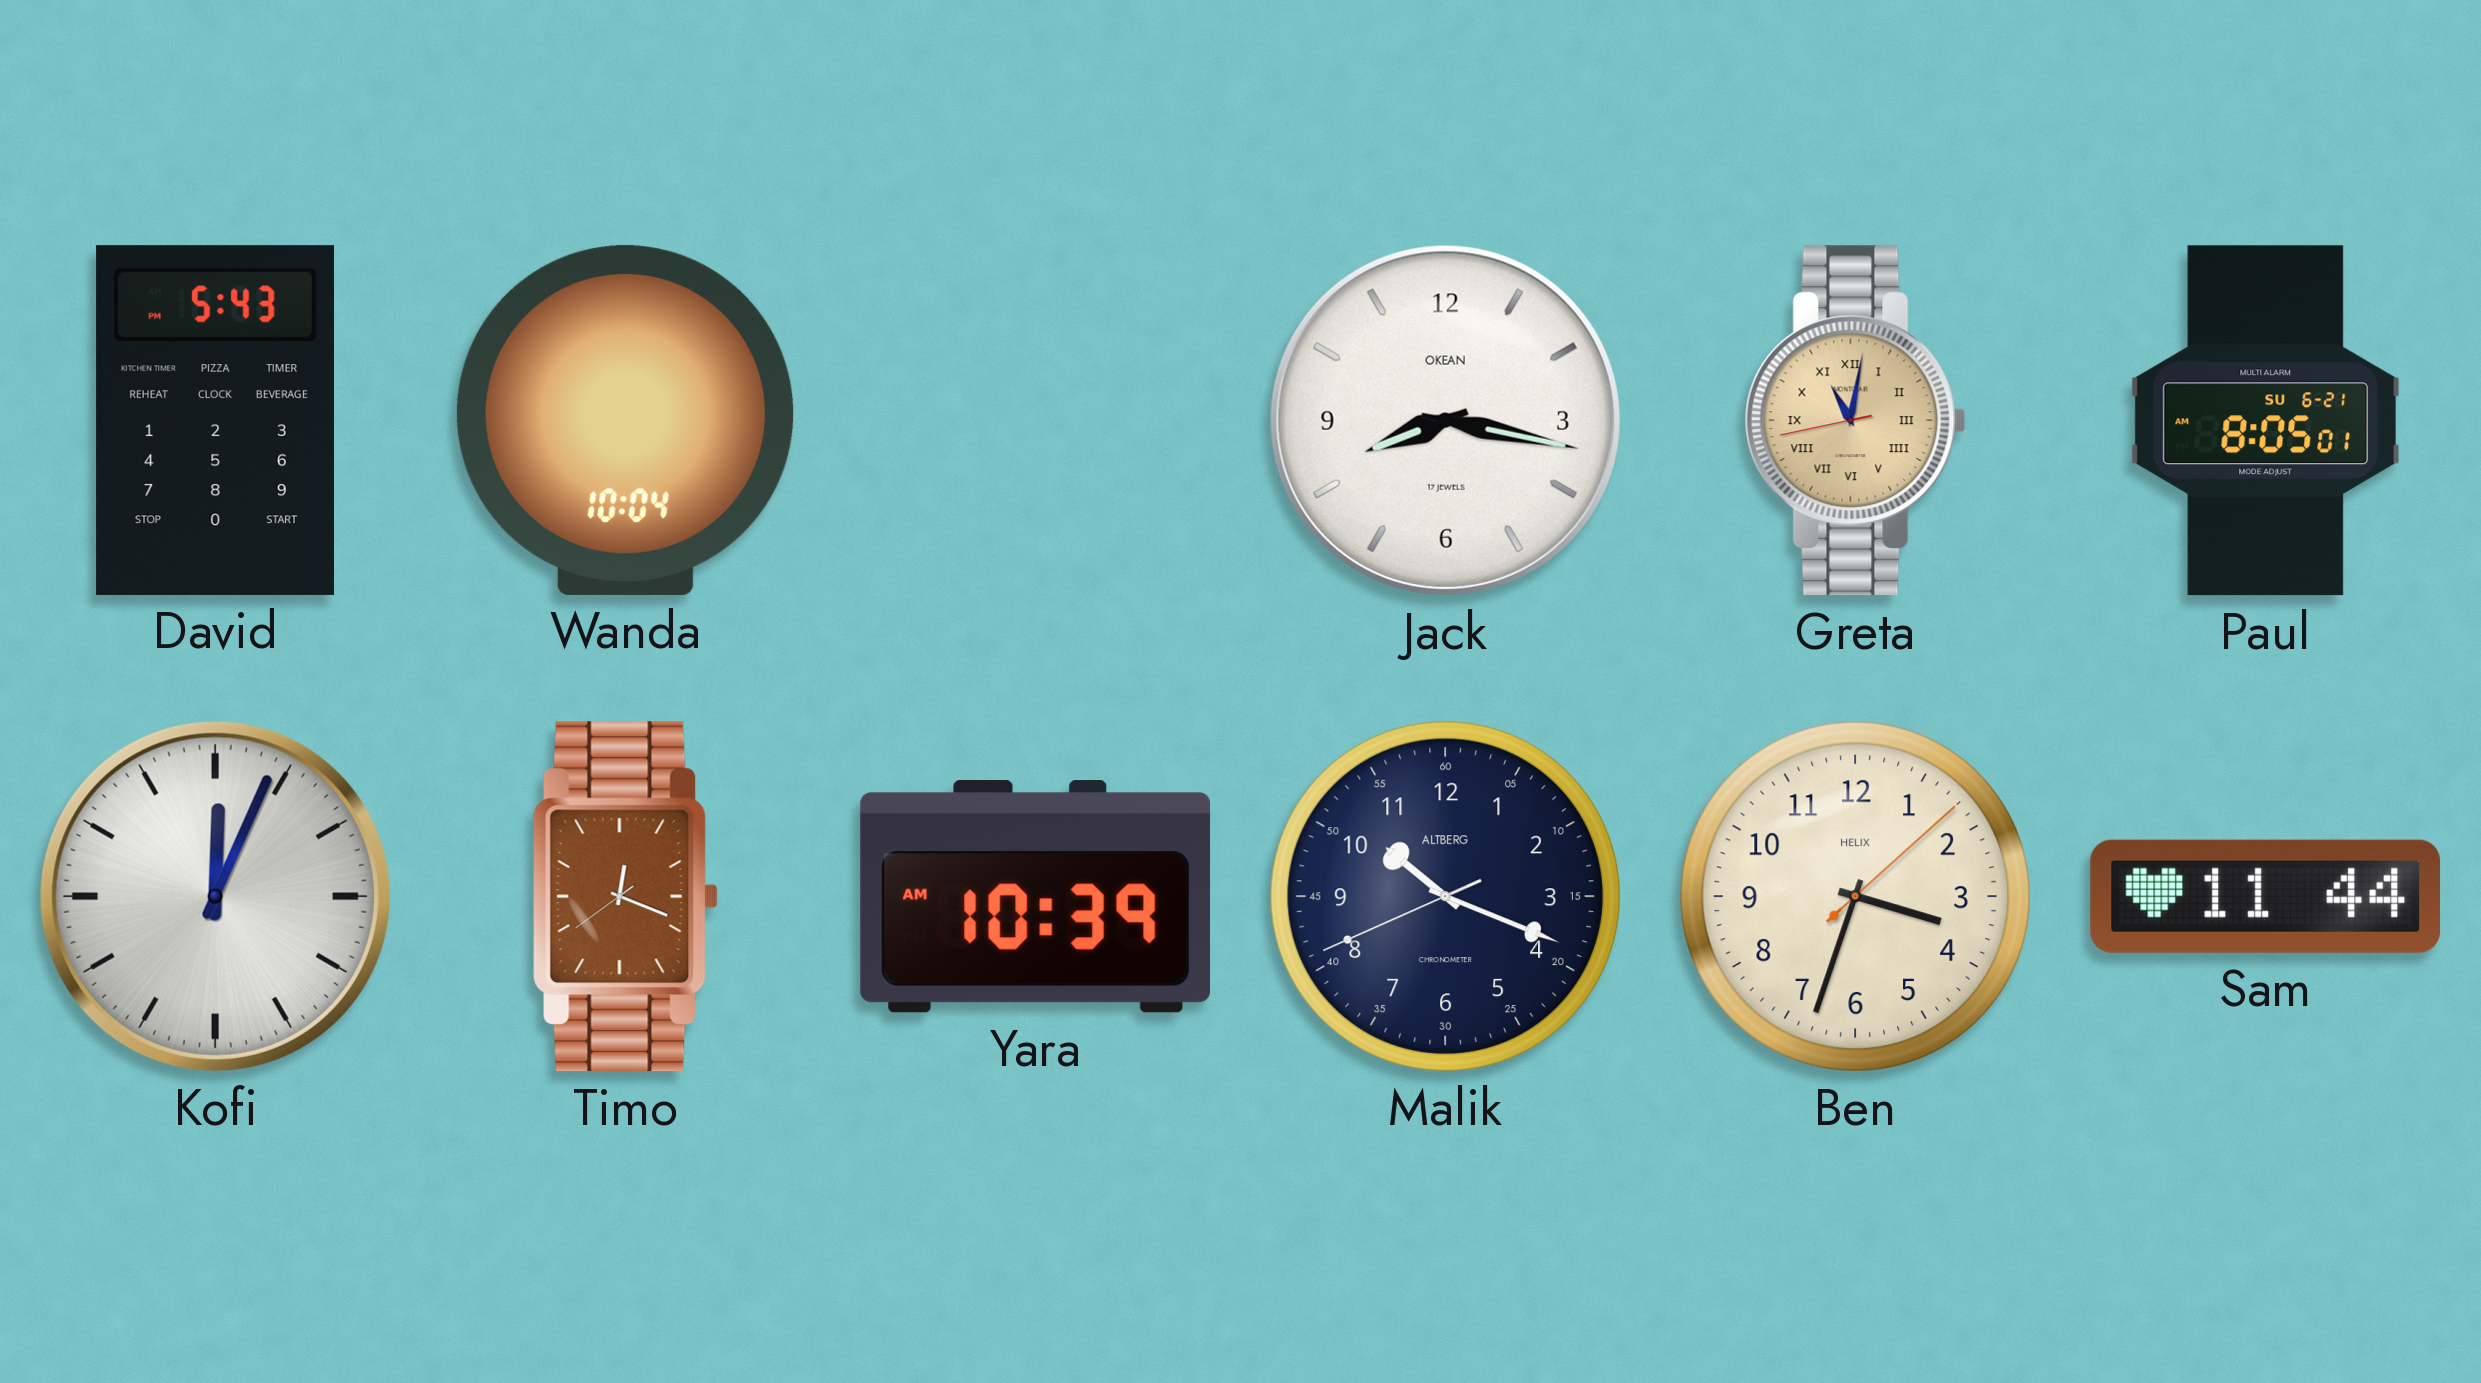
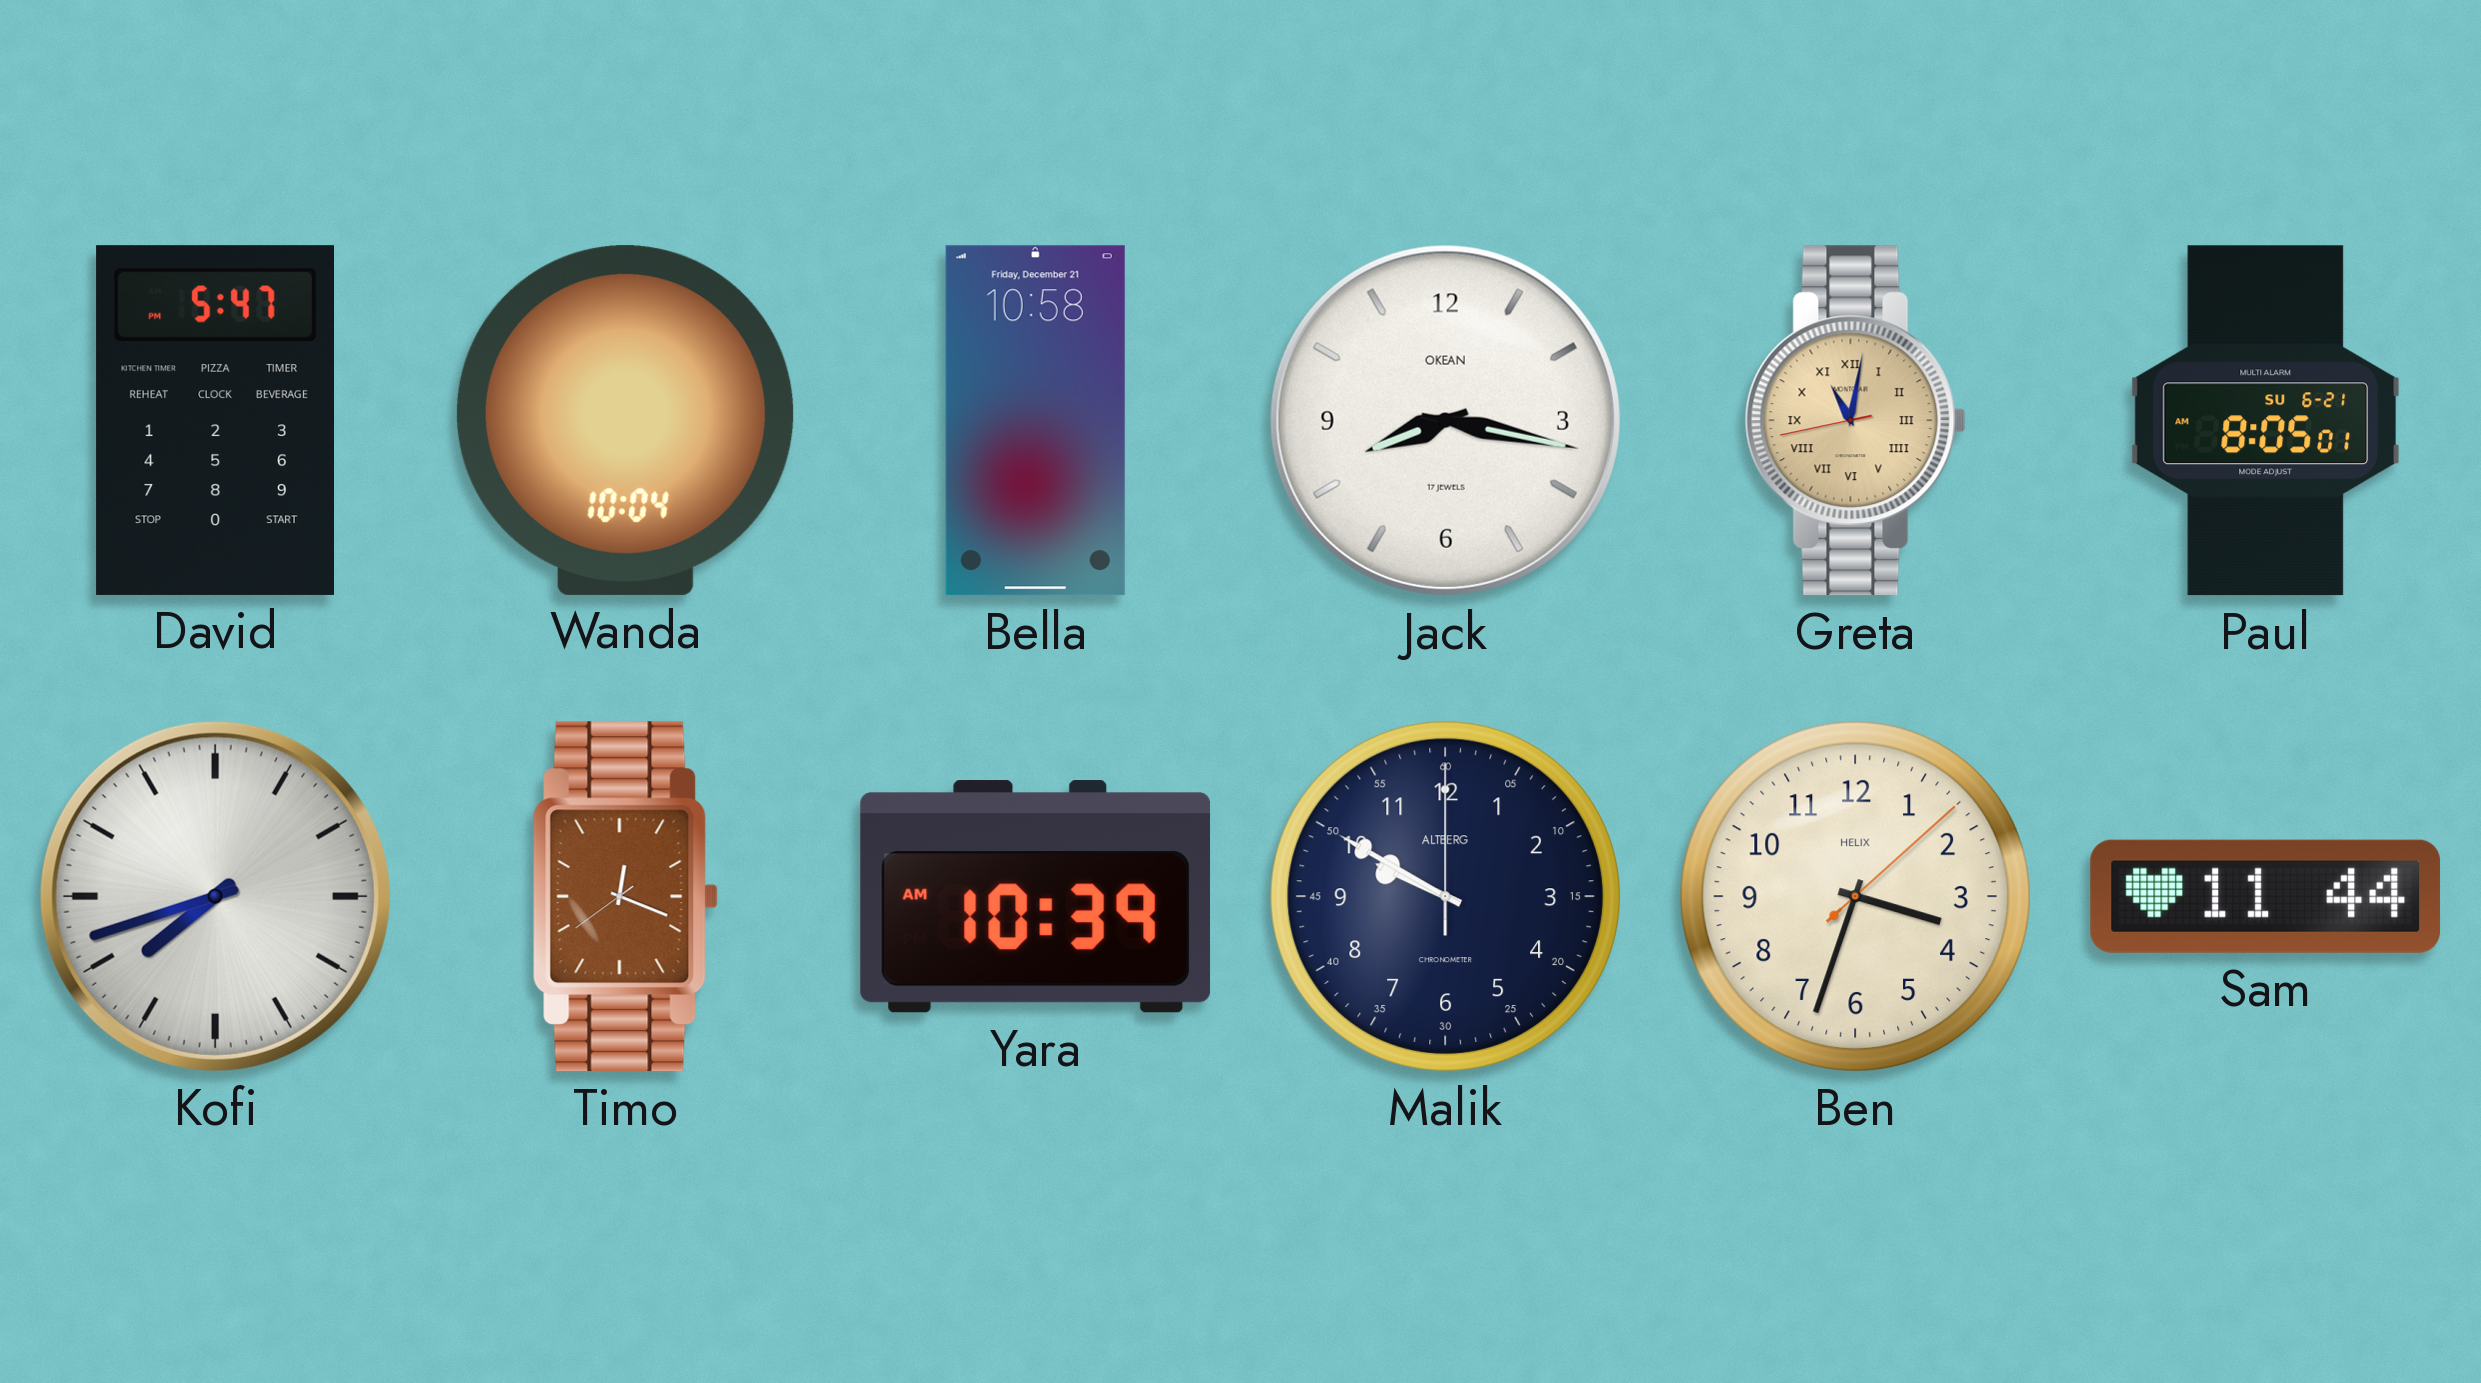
David: 5:43 -> 5:47
Bella: none -> 10:58
Kofi: 12:04 -> 7:42
Malik: 10:18 -> 9:50
